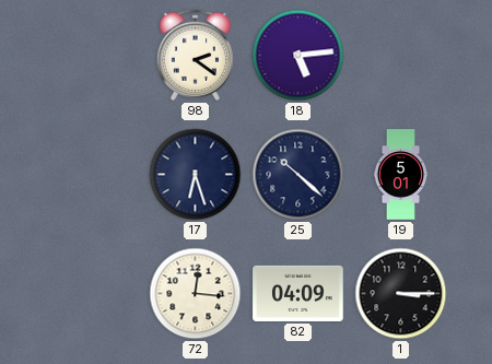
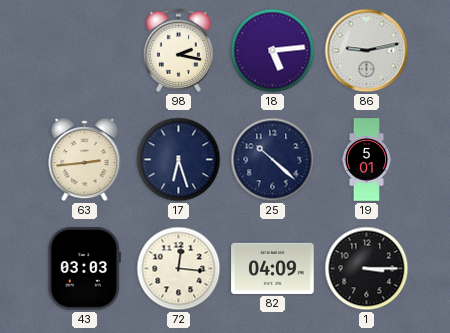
98: 2:21 -> 2:17
86: none -> 9:13
63: none -> 2:44
43: none -> 03:03
